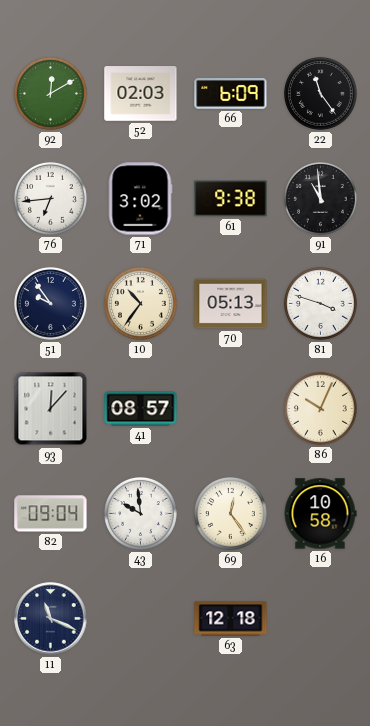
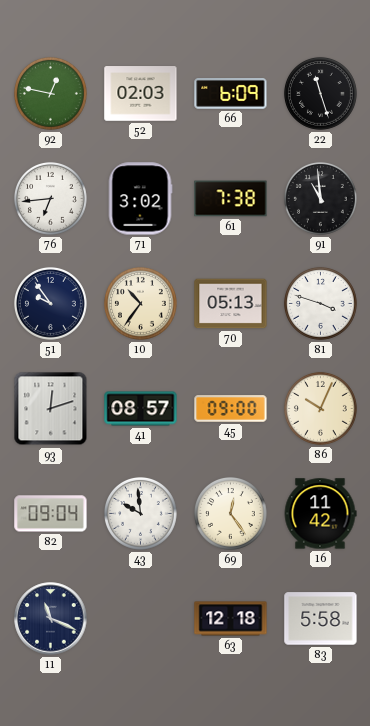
92: 12:10 -> 12:47
22: 11:24 -> 11:27
61: 9:38 -> 7:38
93: 12:07 -> 12:12
45: none -> 09:00
16: 10:58 -> 11:42
83: none -> 5:58
